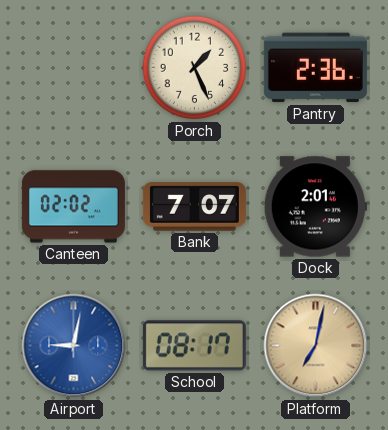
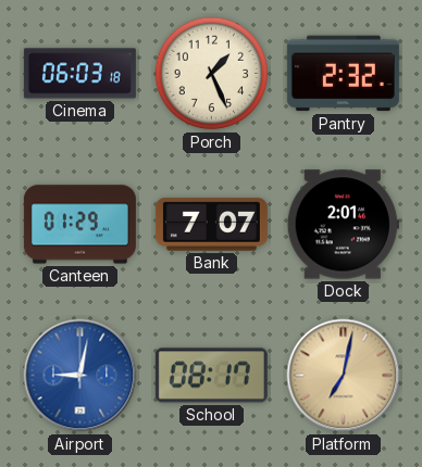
Cinema: none -> 06:03
Pantry: 2:36 -> 2:32
Canteen: 02:02 -> 01:29
